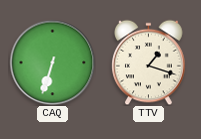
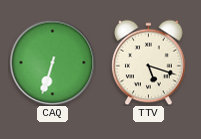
TTV: 1:18 -> 5:18
